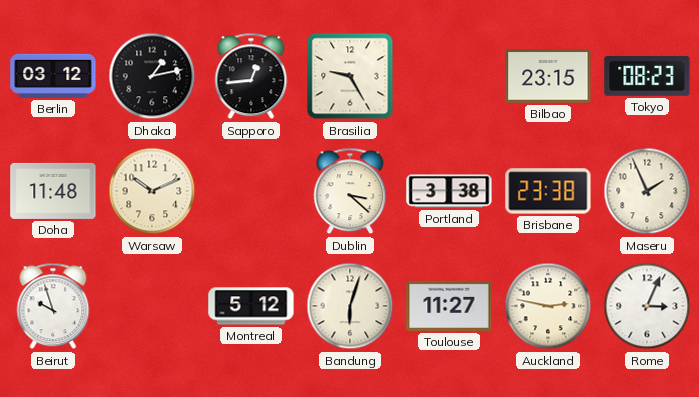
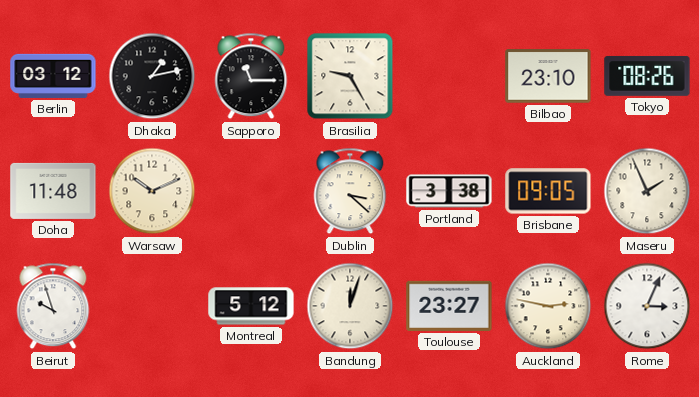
Sapporo: 12:44 -> 11:15
Bilbao: 23:15 -> 23:10
Tokyo: 08:23 -> 08:26
Brisbane: 23:38 -> 09:05
Bandung: 6:03 -> 12:03
Toulouse: 11:27 -> 23:27
